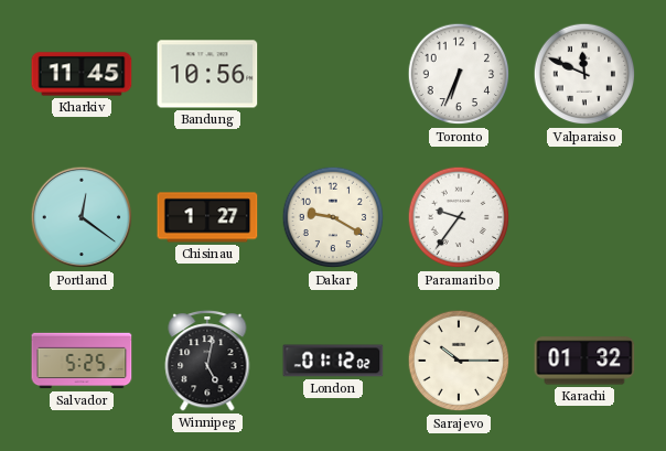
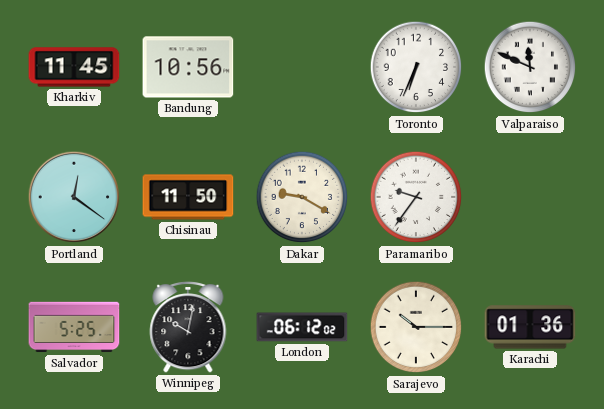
Chisinau: 1:27 -> 11:50
Winnipeg: 5:02 -> 10:02
London: 01:12 -> 06:12
Karachi: 01:32 -> 01:36
